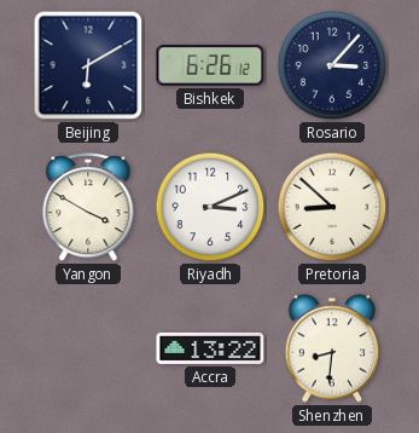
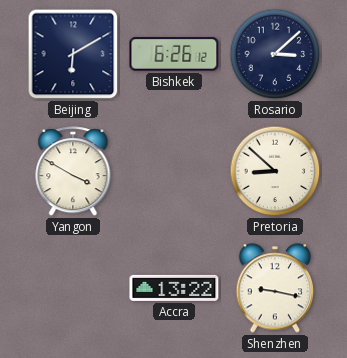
Rosario: 3:07 -> 3:08
Riyadh: 3:11 -> none
Shenzhen: 8:31 -> 9:17
